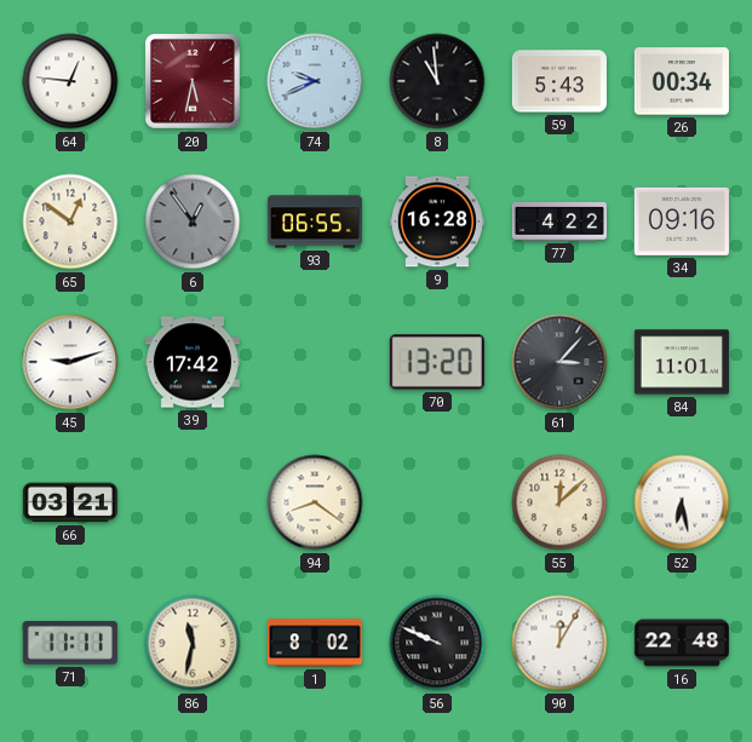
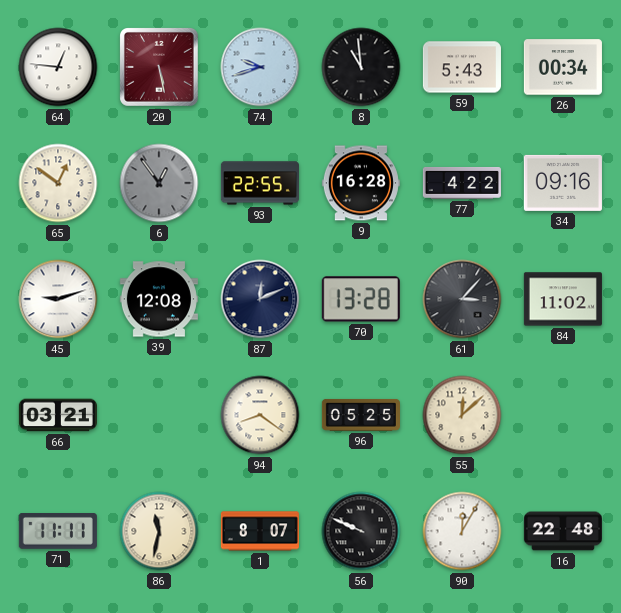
20: 5:32 -> 5:28
74: 9:41 -> 9:42
93: 06:55 -> 22:55
39: 17:42 -> 12:08
87: none -> 12:11
70: 13:20 -> 13:28
84: 11:01 -> 11:02
96: none -> 05:25
52: 6:28 -> none
1: 8:02 -> 8:07
